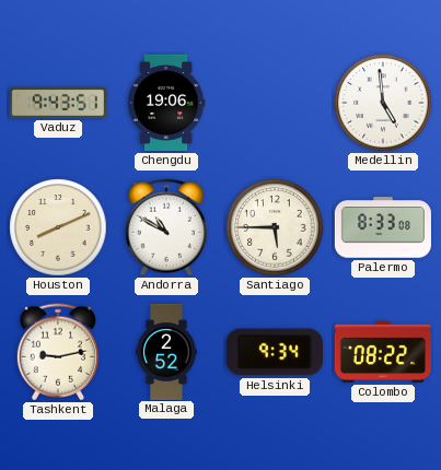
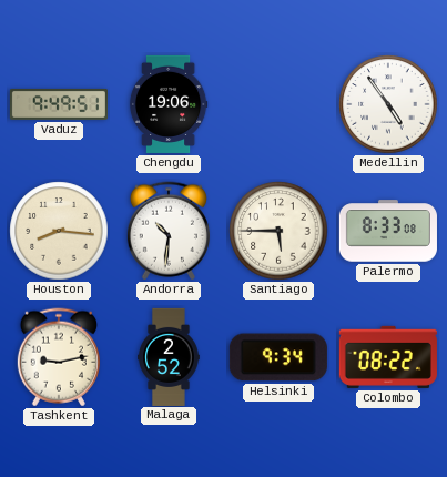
Vaduz: 9:43 -> 9:49
Medellin: 4:59 -> 4:54
Houston: 8:11 -> 8:16
Andorra: 10:50 -> 10:31
